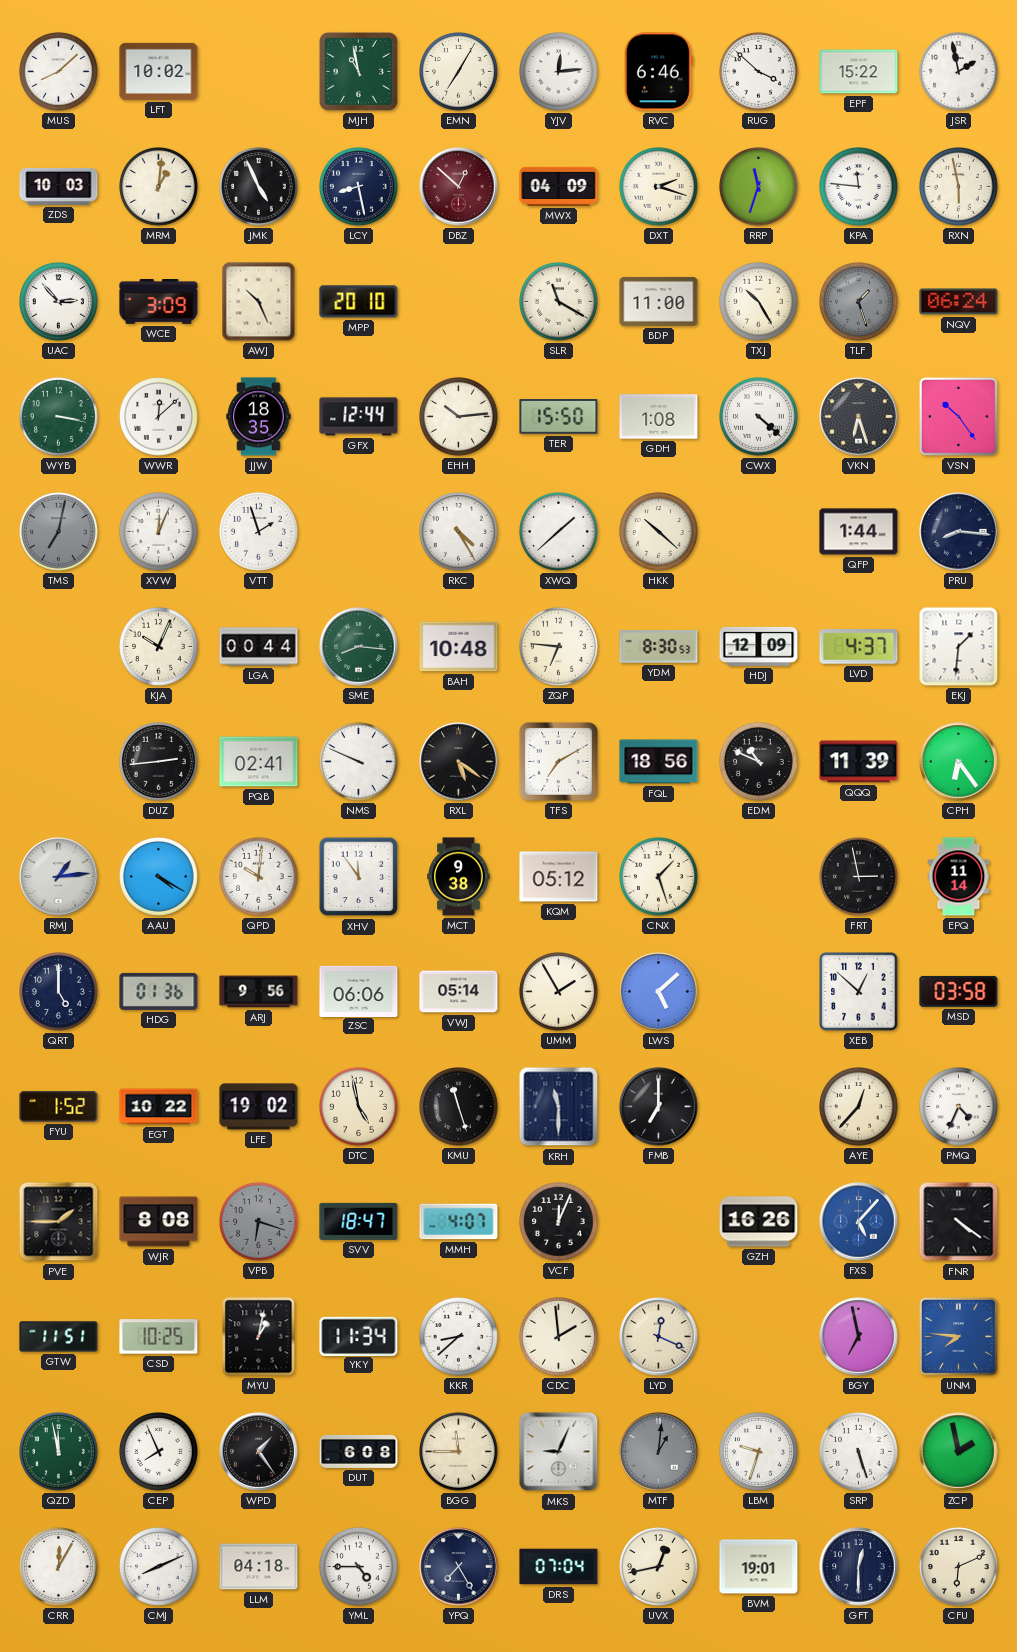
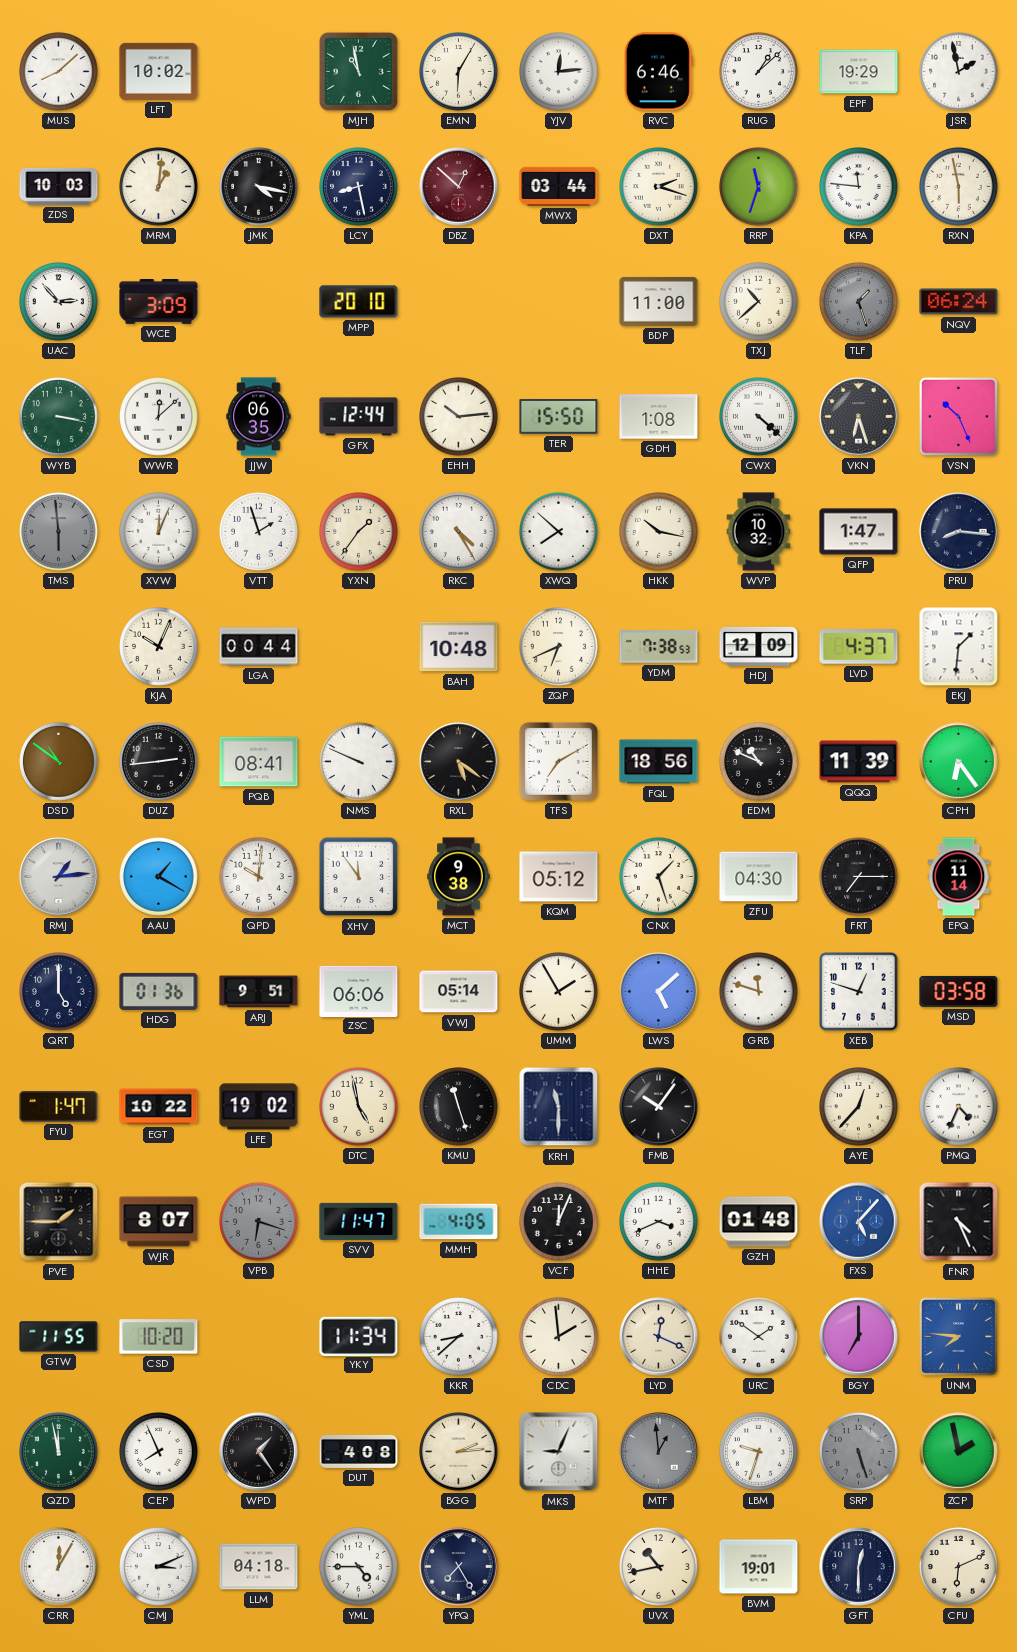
EMN: 7:05 -> 6:05
RUG: 3:52 -> 1:08
EPF: 15:22 -> 19:29
JMK: 4:56 -> 4:17
MWX: 04:09 -> 03:44
AWJ: 10:26 -> none
SLR: 11:20 -> none
TXJ: 10:25 -> 10:38
JJW: 18:35 -> 06:35
VSN: 10:24 -> 10:26
TMS: 7:02 -> 5:59
YXN: none -> 1:36
XWQ: 1:38 -> 7:52
HKK: 10:22 -> 10:17
WVP: none -> 10:32
QFP: 1:44 -> 1:47
SME: 8:16 -> none
ZQP: 6:46 -> 6:41
YDM: 8:30 -> 7:38
DSD: none -> 10:51
PQB: 02:41 -> 08:41
AAU: 4:20 -> 1:20
ZFU: none -> 04:30
FRT: 2:58 -> 7:15
ARJ: 9:56 -> 9:51
GRB: none -> 11:48
XEB: 12:52 -> 12:48
FYU: 1:52 -> 1:47
FMB: 7:00 -> 10:06
WJR: 8:08 -> 8:07
SVV: 18:47 -> 11:47
MMH: 4:07 -> 4:05
HHE: none -> 3:41
GZH: 16:26 -> 01:48
FNR: 4:21 -> 4:26
GTW: 11:51 -> 11:55
CSD: 10:25 -> 10:20
MYU: 1:02 -> none
URC: none -> 1:51
BGY: 6:58 -> 7:00
DUT: 6:08 -> 4:08
BGG: 11:45 -> 2:14
MTF: 1:01 -> 12:59
SRP dial: white -> grey
CMJ: 8:11 -> 3:11
DRS: 07:04 -> none
UVX: 12:43 -> 10:43
